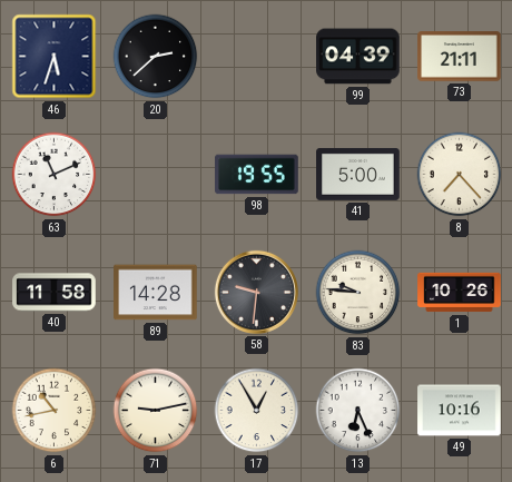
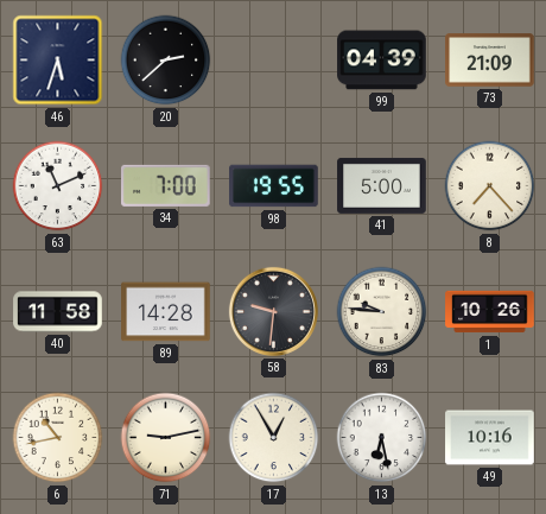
73: 21:11 -> 21:09
34: none -> 7:00
13: 6:26 -> 6:28
